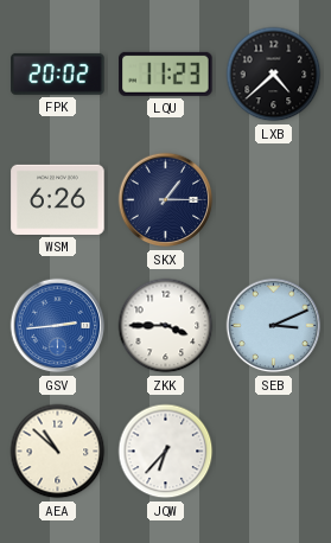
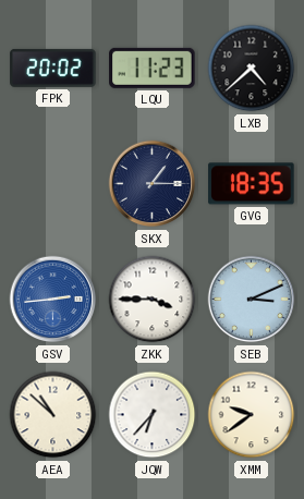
WSM: 6:26 -> none
GVG: none -> 18:35
XMM: none -> 9:39
